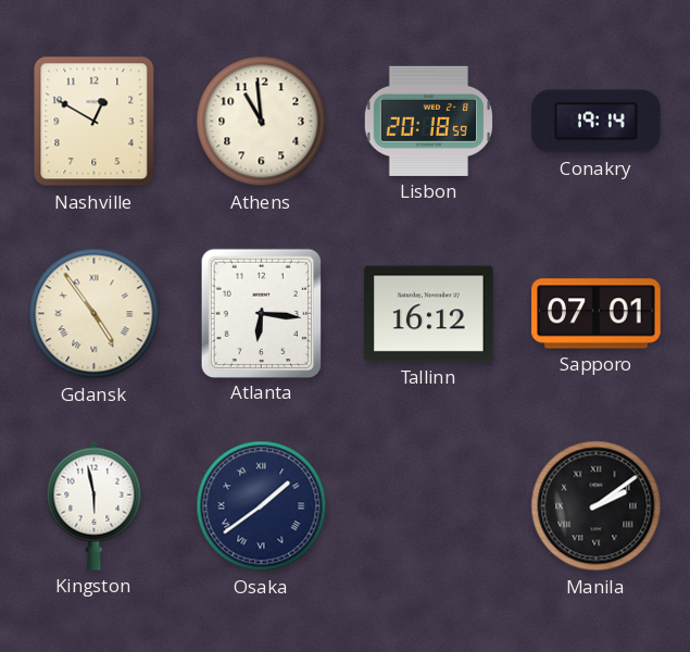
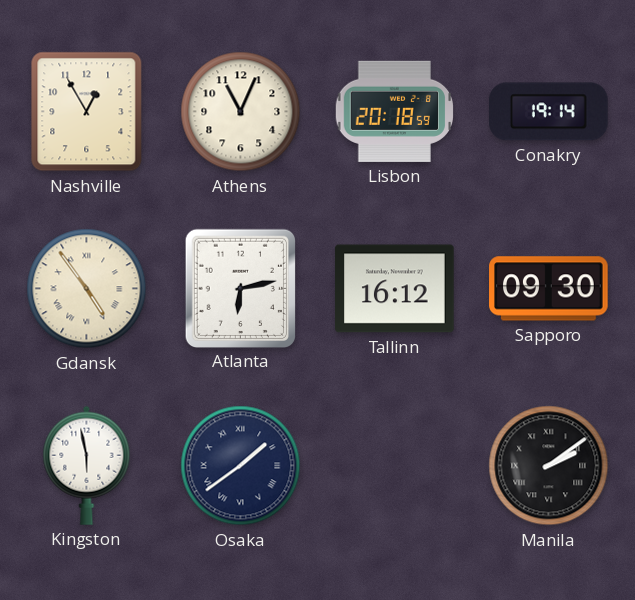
Nashville: 12:50 -> 12:55
Athens: 10:59 -> 11:04
Atlanta: 6:16 -> 6:13
Sapporo: 07:01 -> 09:30
